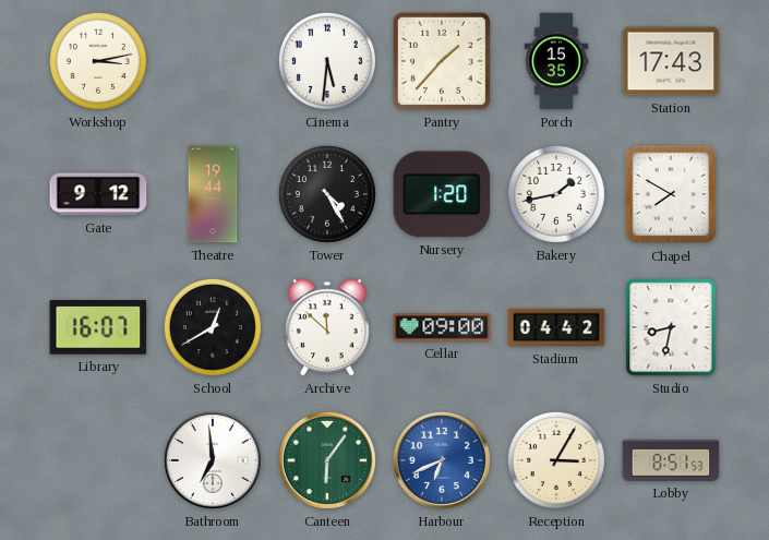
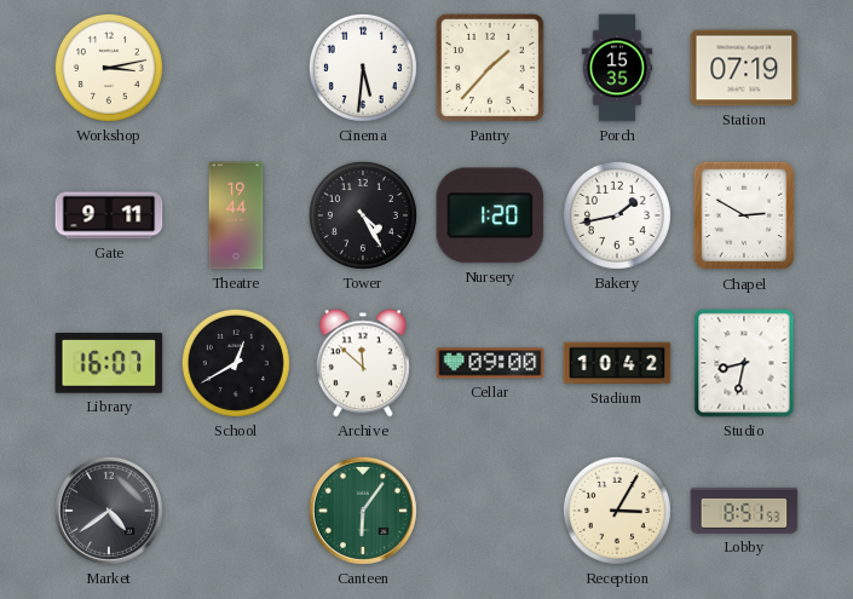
Station: 17:43 -> 07:19
Gate: 9:12 -> 9:11
Chapel: 7:50 -> 2:50
Stadium: 04:42 -> 10:42
Market: none -> 4:39
Bathroom: 6:59 -> none
Harbour: 6:41 -> none
